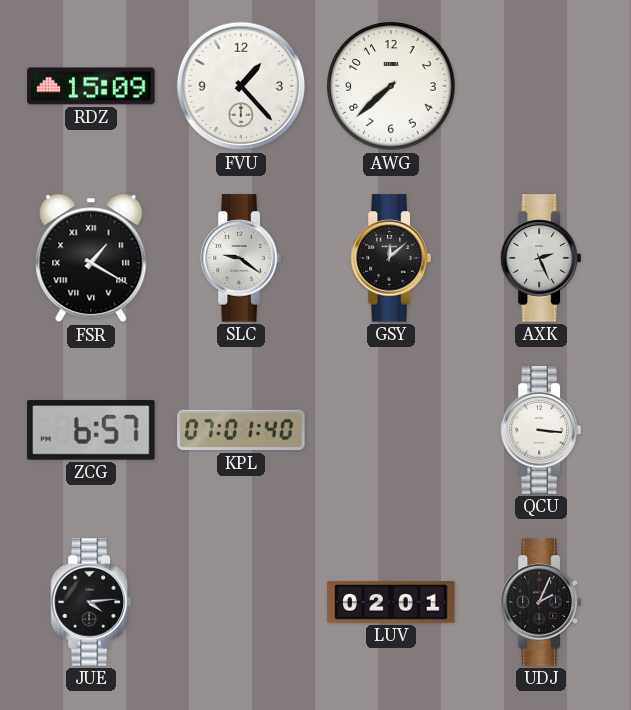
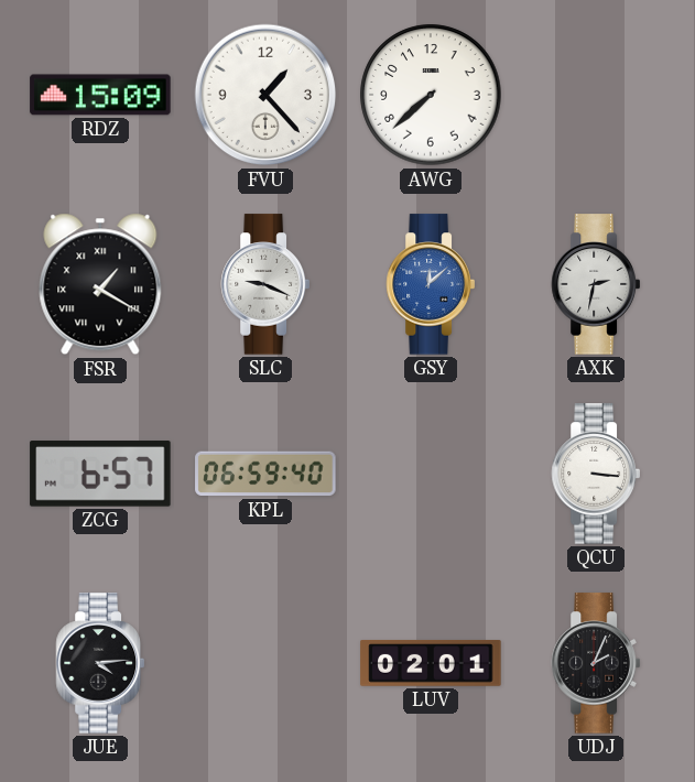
SLC: 9:21 -> 9:19
GSY dial: black -> blue
AXK: 2:26 -> 2:32
KPL: 07:01 -> 06:59
